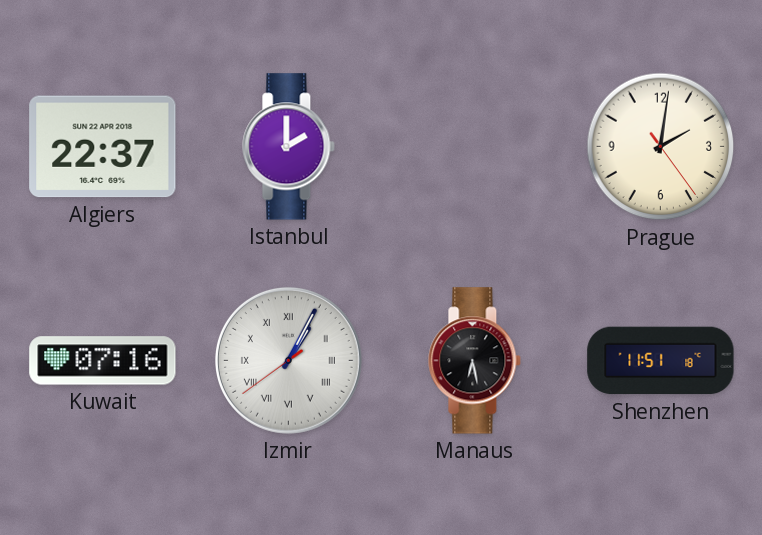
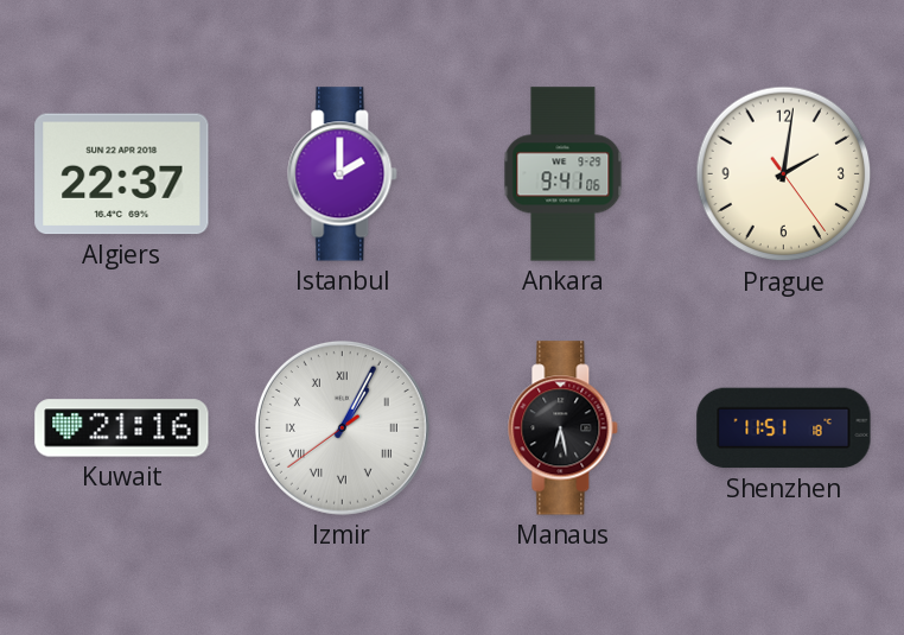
Ankara: none -> 9:41
Kuwait: 07:16 -> 21:16
